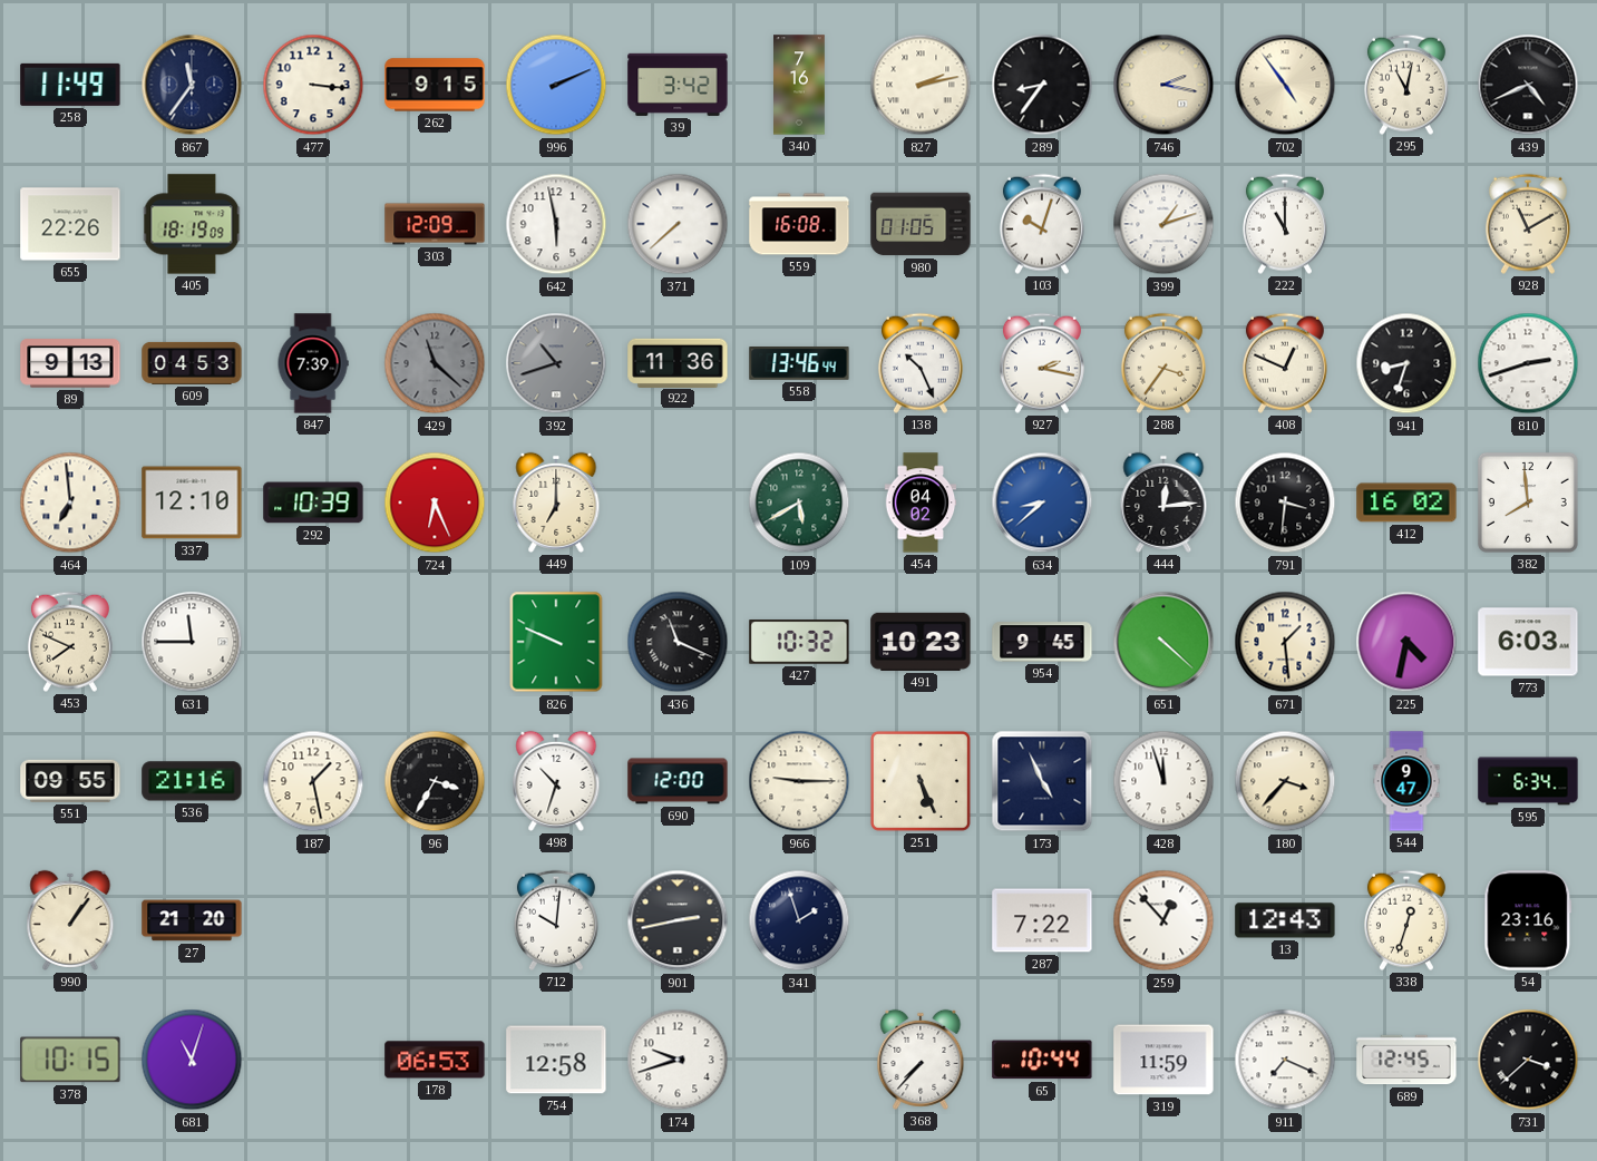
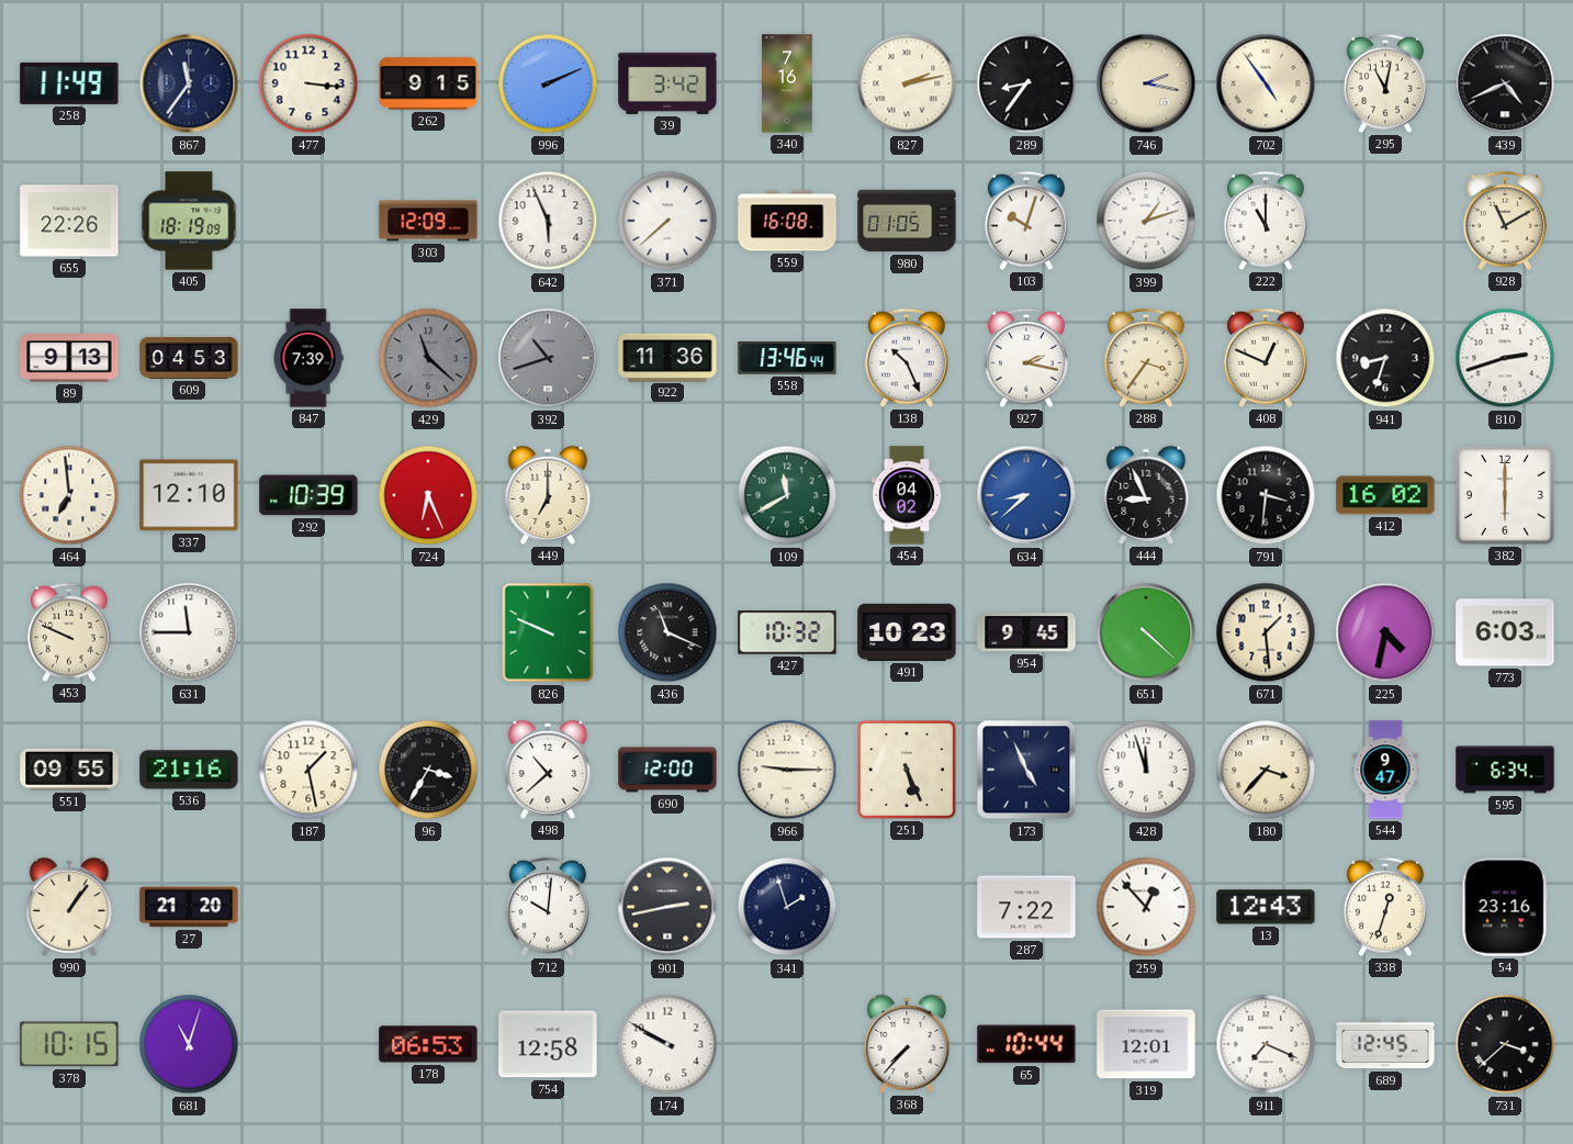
642: 5:58 -> 5:56
109: 5:40 -> 11:40
444: 12:14 -> 8:56
382: 7:59 -> 6:00
453: 7:49 -> 9:49
498: 10:33 -> 10:38
174: 9:42 -> 9:50
319: 11:59 -> 12:01
